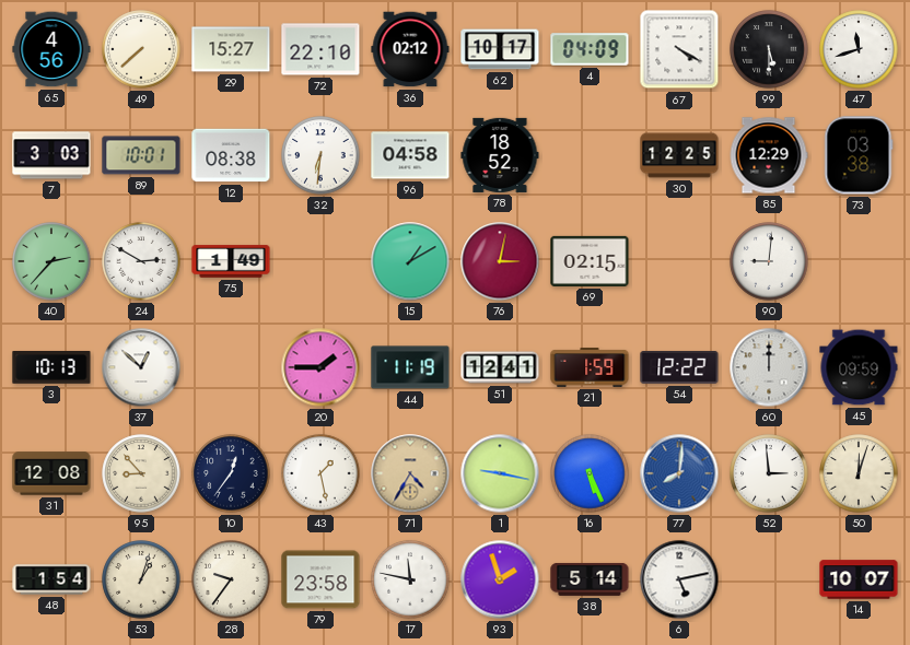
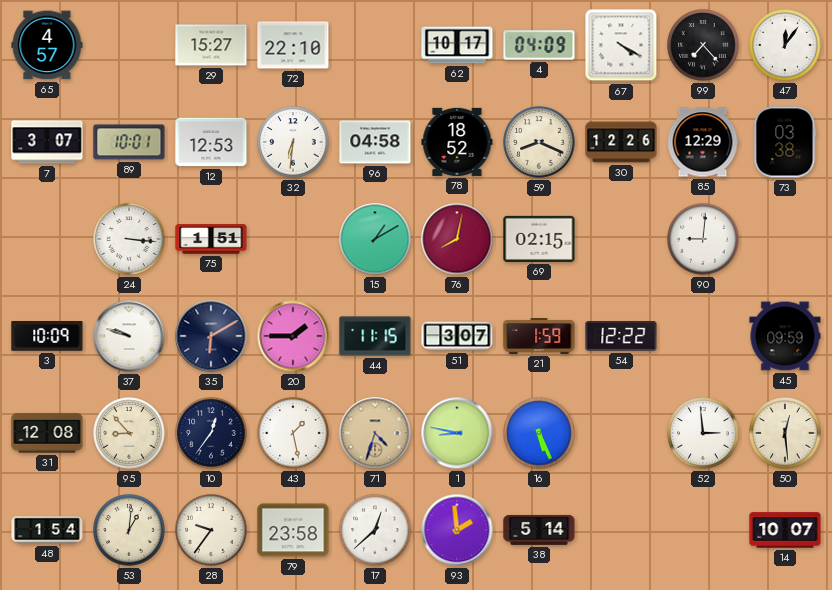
65: 4:56 -> 4:57
49: 7:38 -> none
36: 02:12 -> none
99: 5:30 -> 7:23
47: 11:42 -> 12:06
7: 3:03 -> 3:07
12: 08:38 -> 12:53
59: none -> 8:19
30: 12:25 -> 12:26
40: 2:37 -> none
24: 2:50 -> 3:16
75: 1:49 -> 1:51
76: 3:02 -> 8:02
3: 10:13 -> 10:09
37: 12:52 -> 9:48
35: none -> 6:10
44: 11:19 -> 11:15
51: 12:41 -> 3:07
60: 12:00 -> none
71: 4:35 -> 4:33
1: 9:17 -> 8:47
77: 8:01 -> none
50: 12:03 -> 12:29
53: 1:03 -> 1:01
17: 11:47 -> 12:38
93: 1:57 -> 1:59
6: 5:13 -> none
